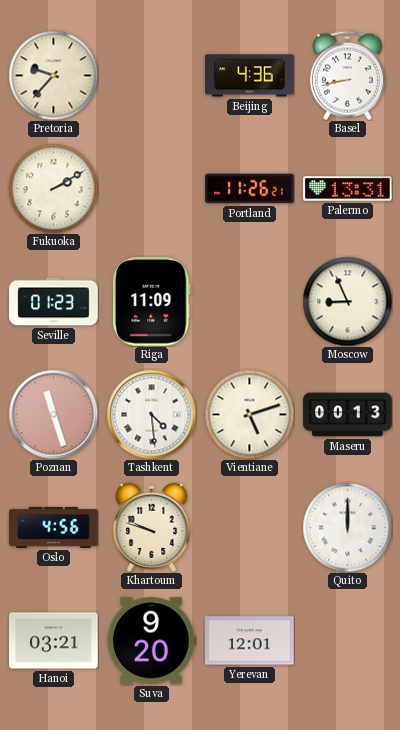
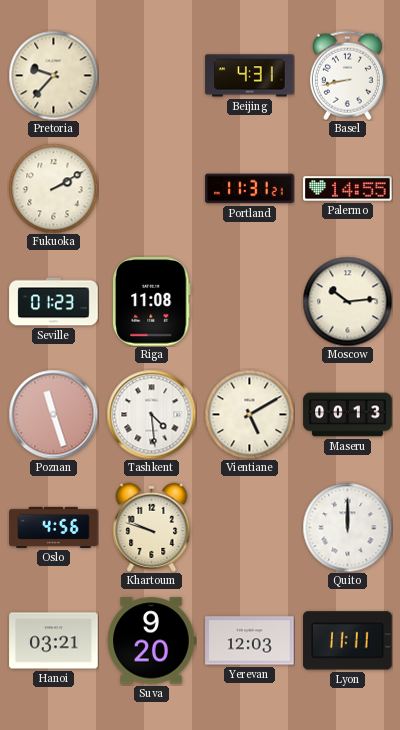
Beijing: 4:36 -> 4:31
Portland: 11:26 -> 11:31
Palermo: 13:31 -> 14:55
Riga: 11:09 -> 11:08
Moscow: 8:56 -> 10:14
Vientiane: 5:12 -> 5:10
Yerevan: 12:01 -> 12:03
Lyon: none -> 11:11
